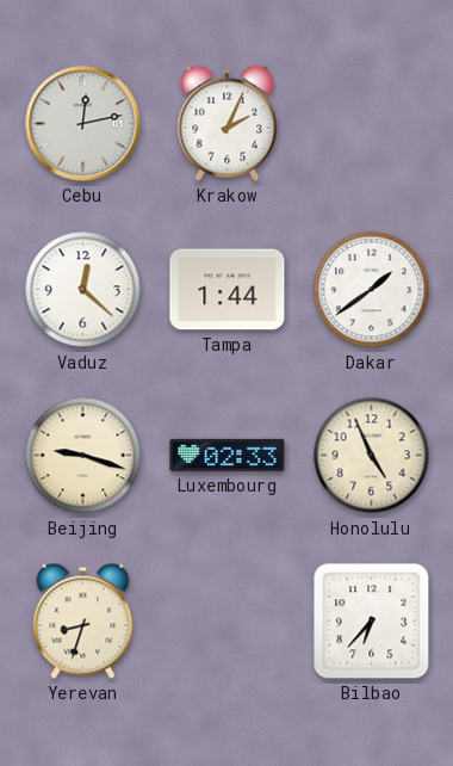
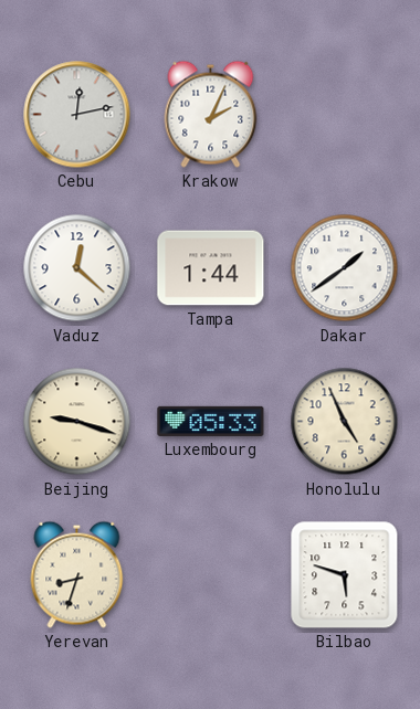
Luxembourg: 02:33 -> 05:33
Bilbao: 6:37 -> 5:48
